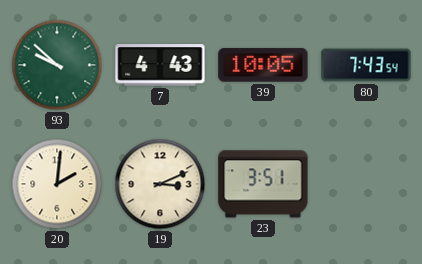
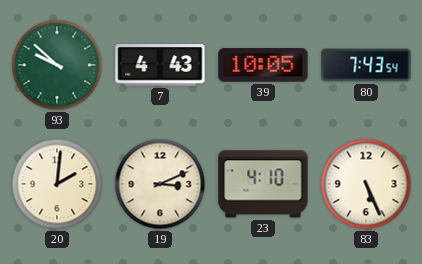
23: 3:51 -> 4:10
83: none -> 5:26
